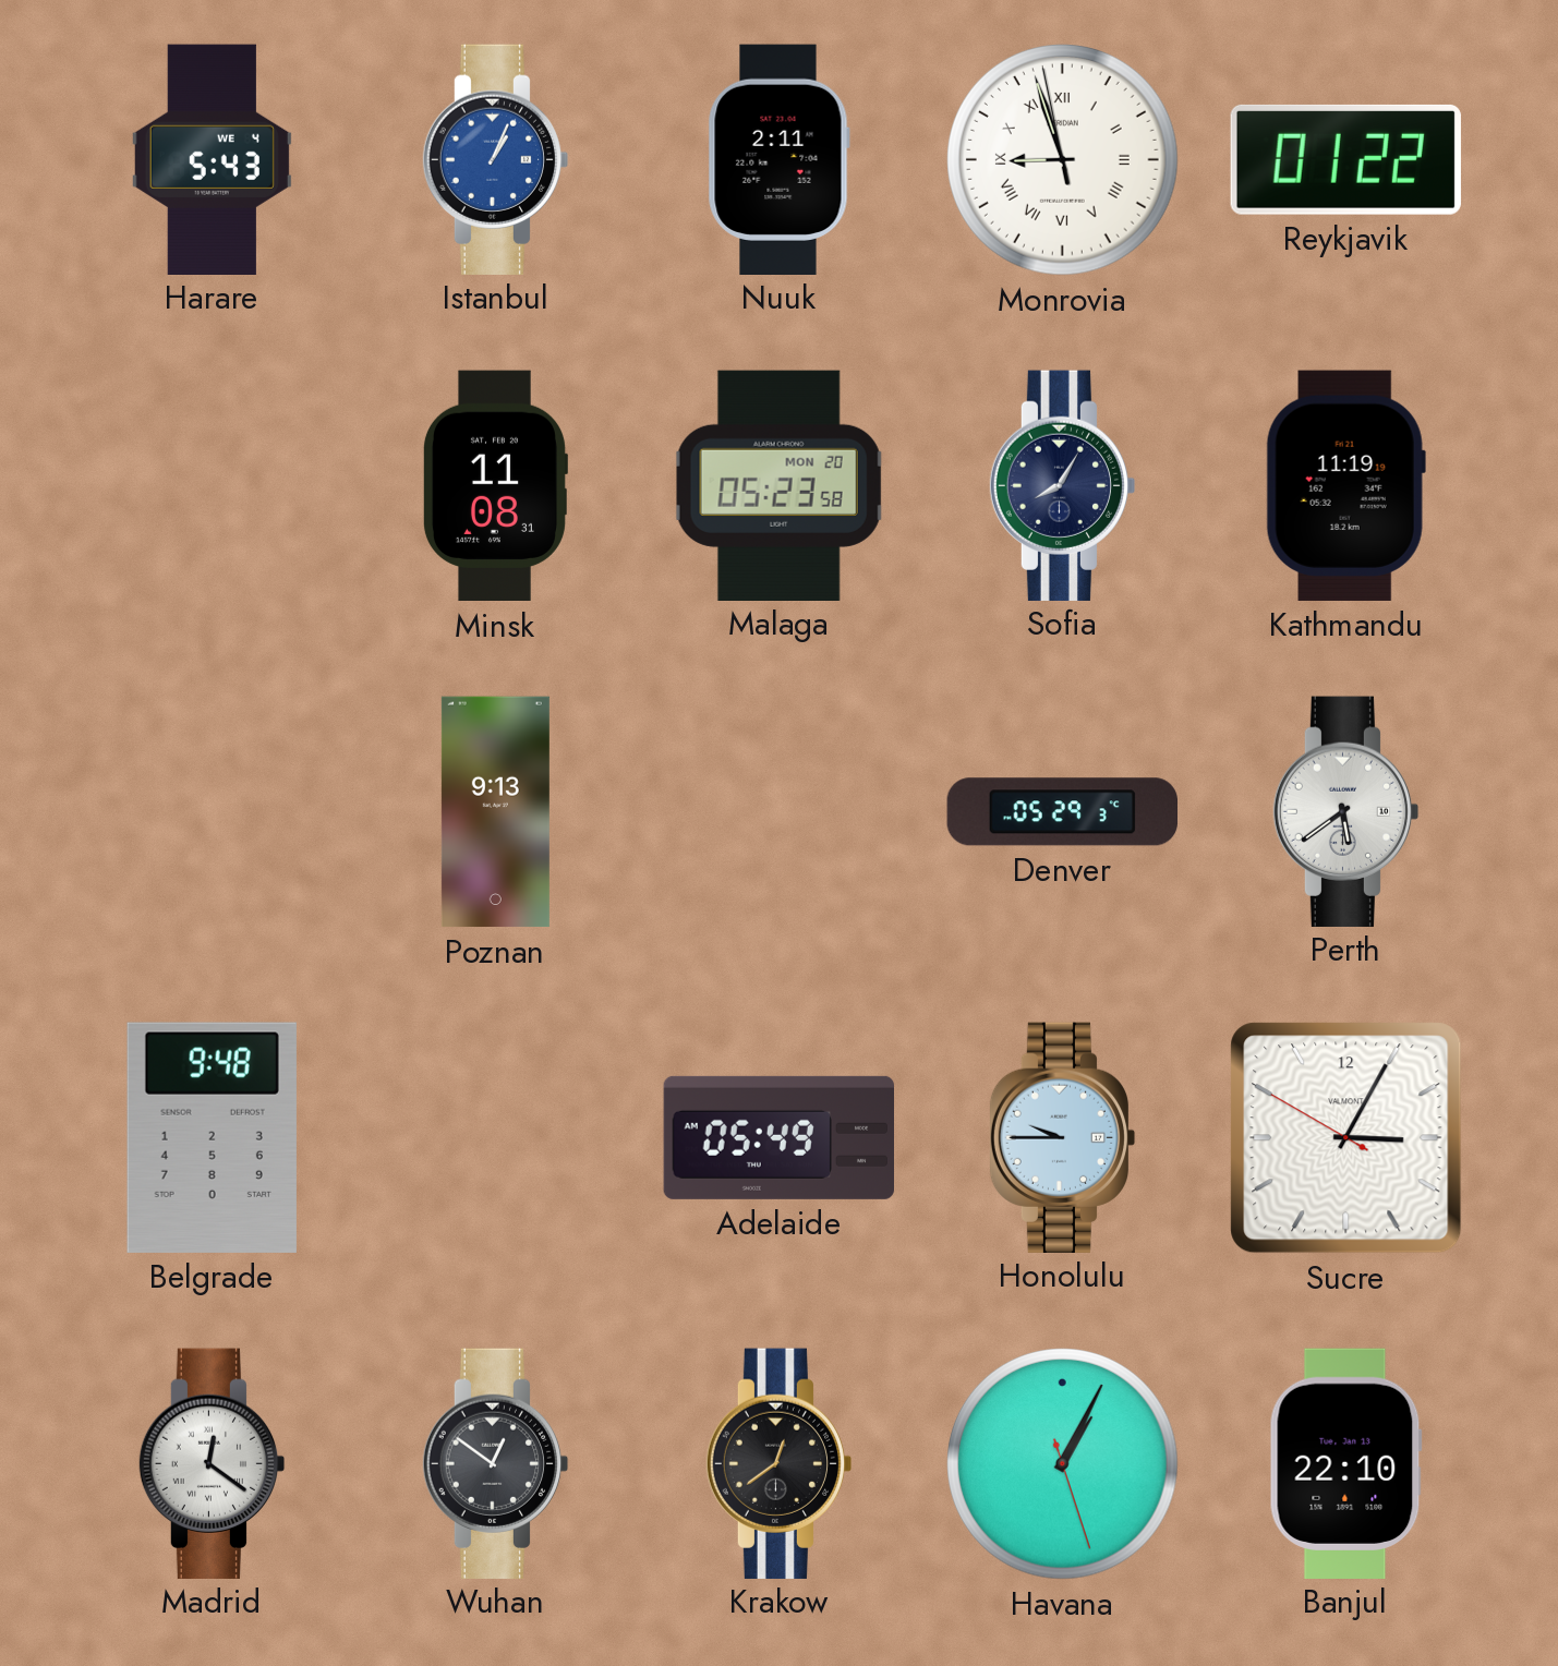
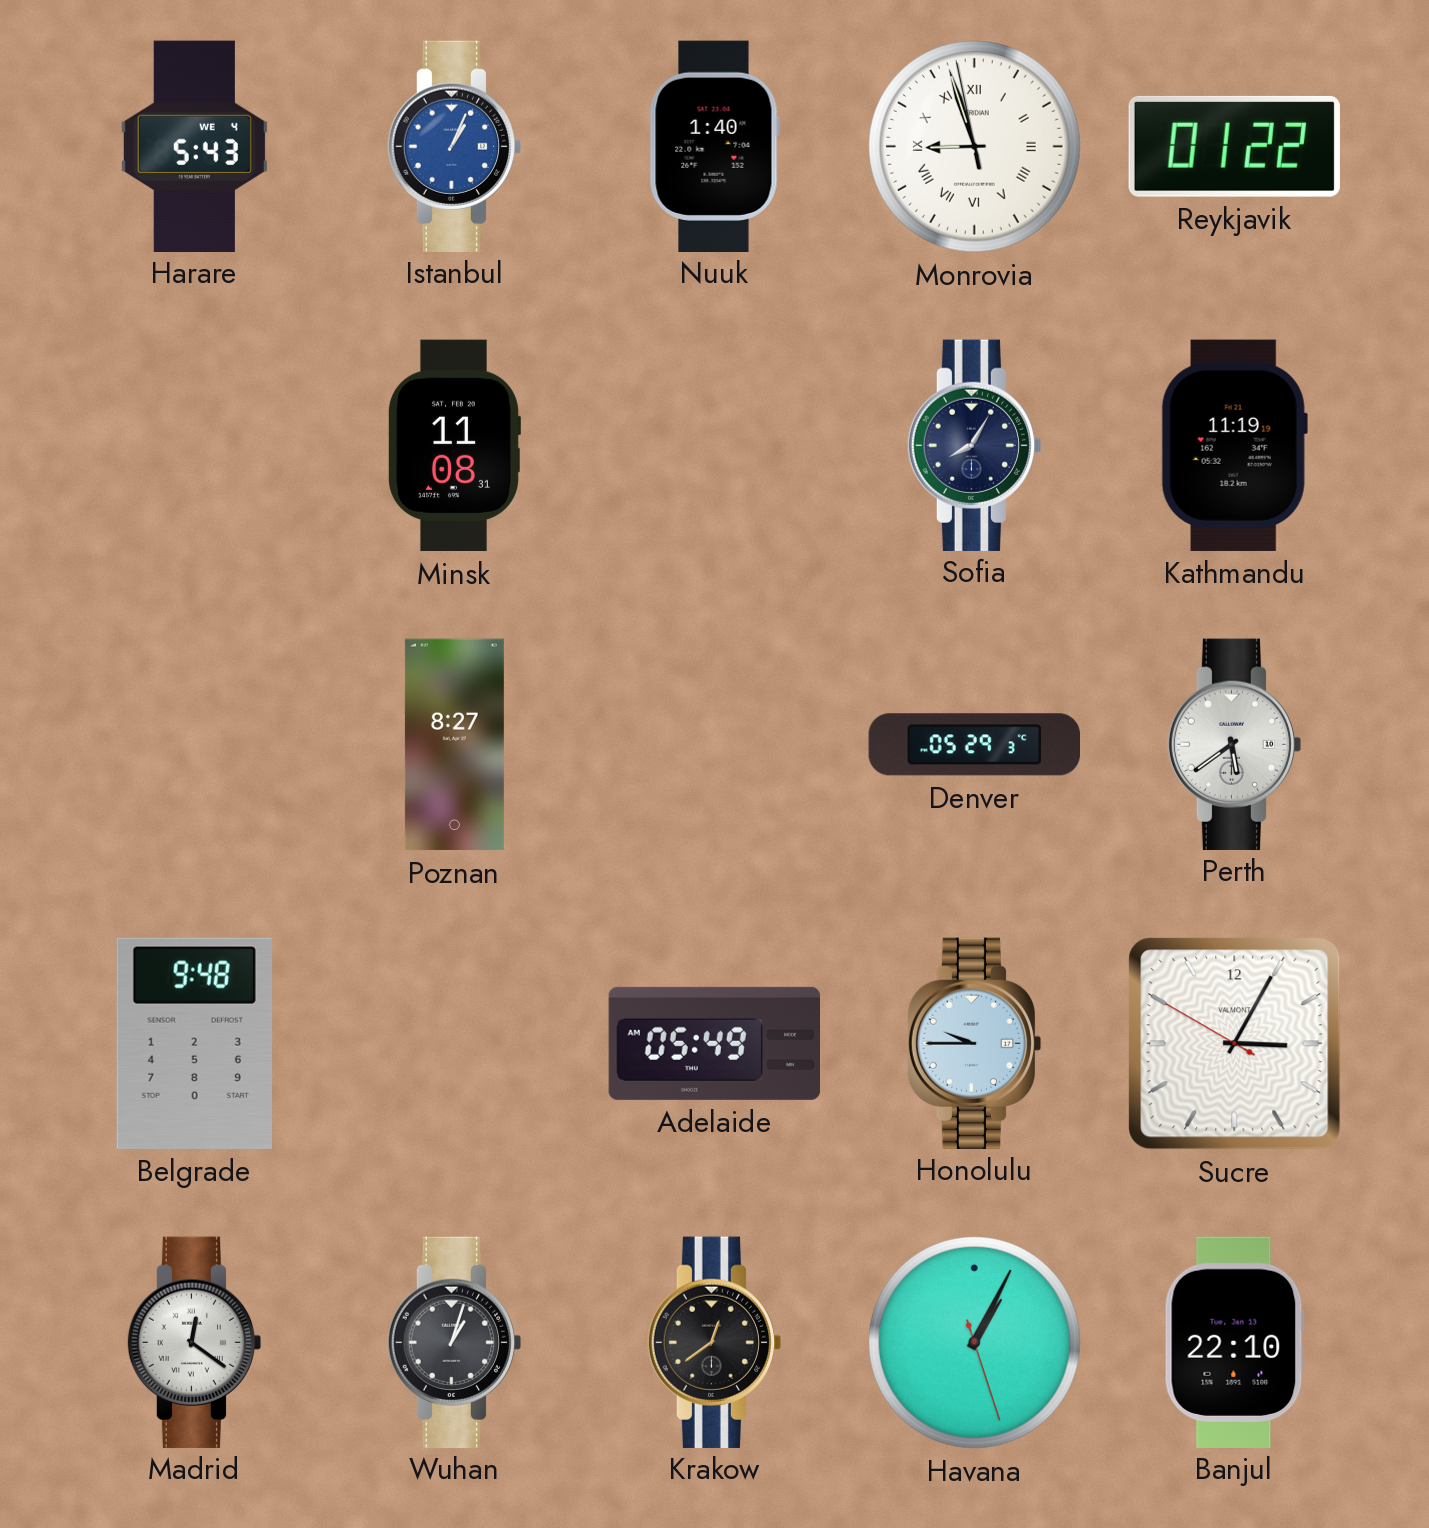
Nuuk: 2:11 -> 1:40
Malaga: 05:23 -> none
Poznan: 9:13 -> 8:27
Wuhan: 12:51 -> 1:03
